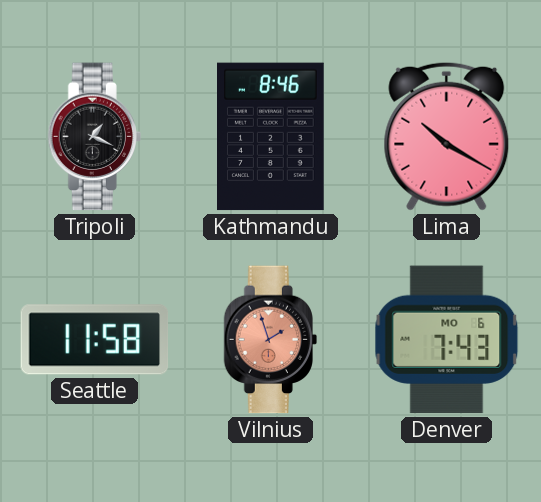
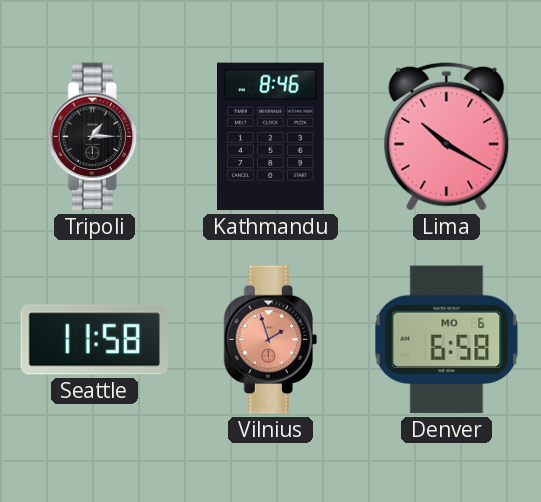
Tripoli: 1:19 -> 1:15
Denver: 7:43 -> 6:58
